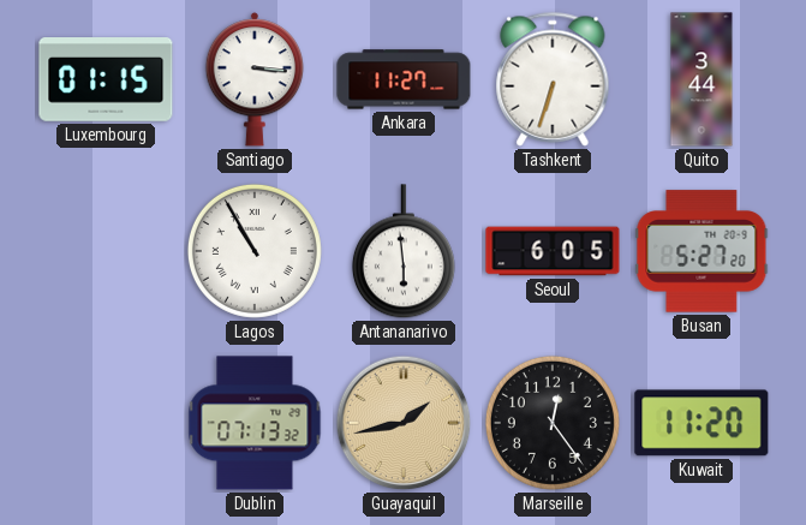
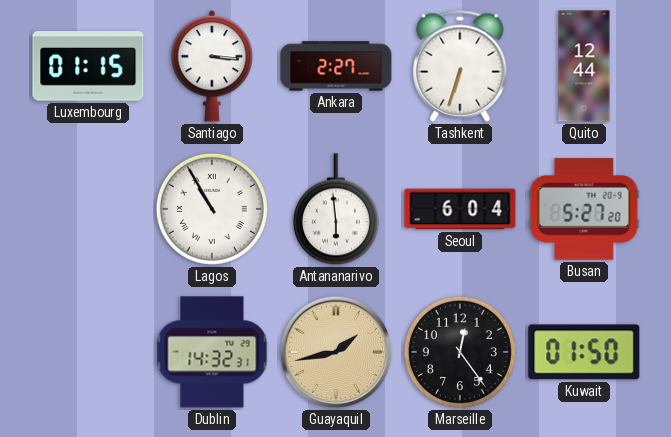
Ankara: 11:27 -> 2:27
Quito: 3:44 -> 12:44
Seoul: 6:05 -> 6:04
Dublin: 07:13 -> 14:32
Kuwait: 11:20 -> 01:50
